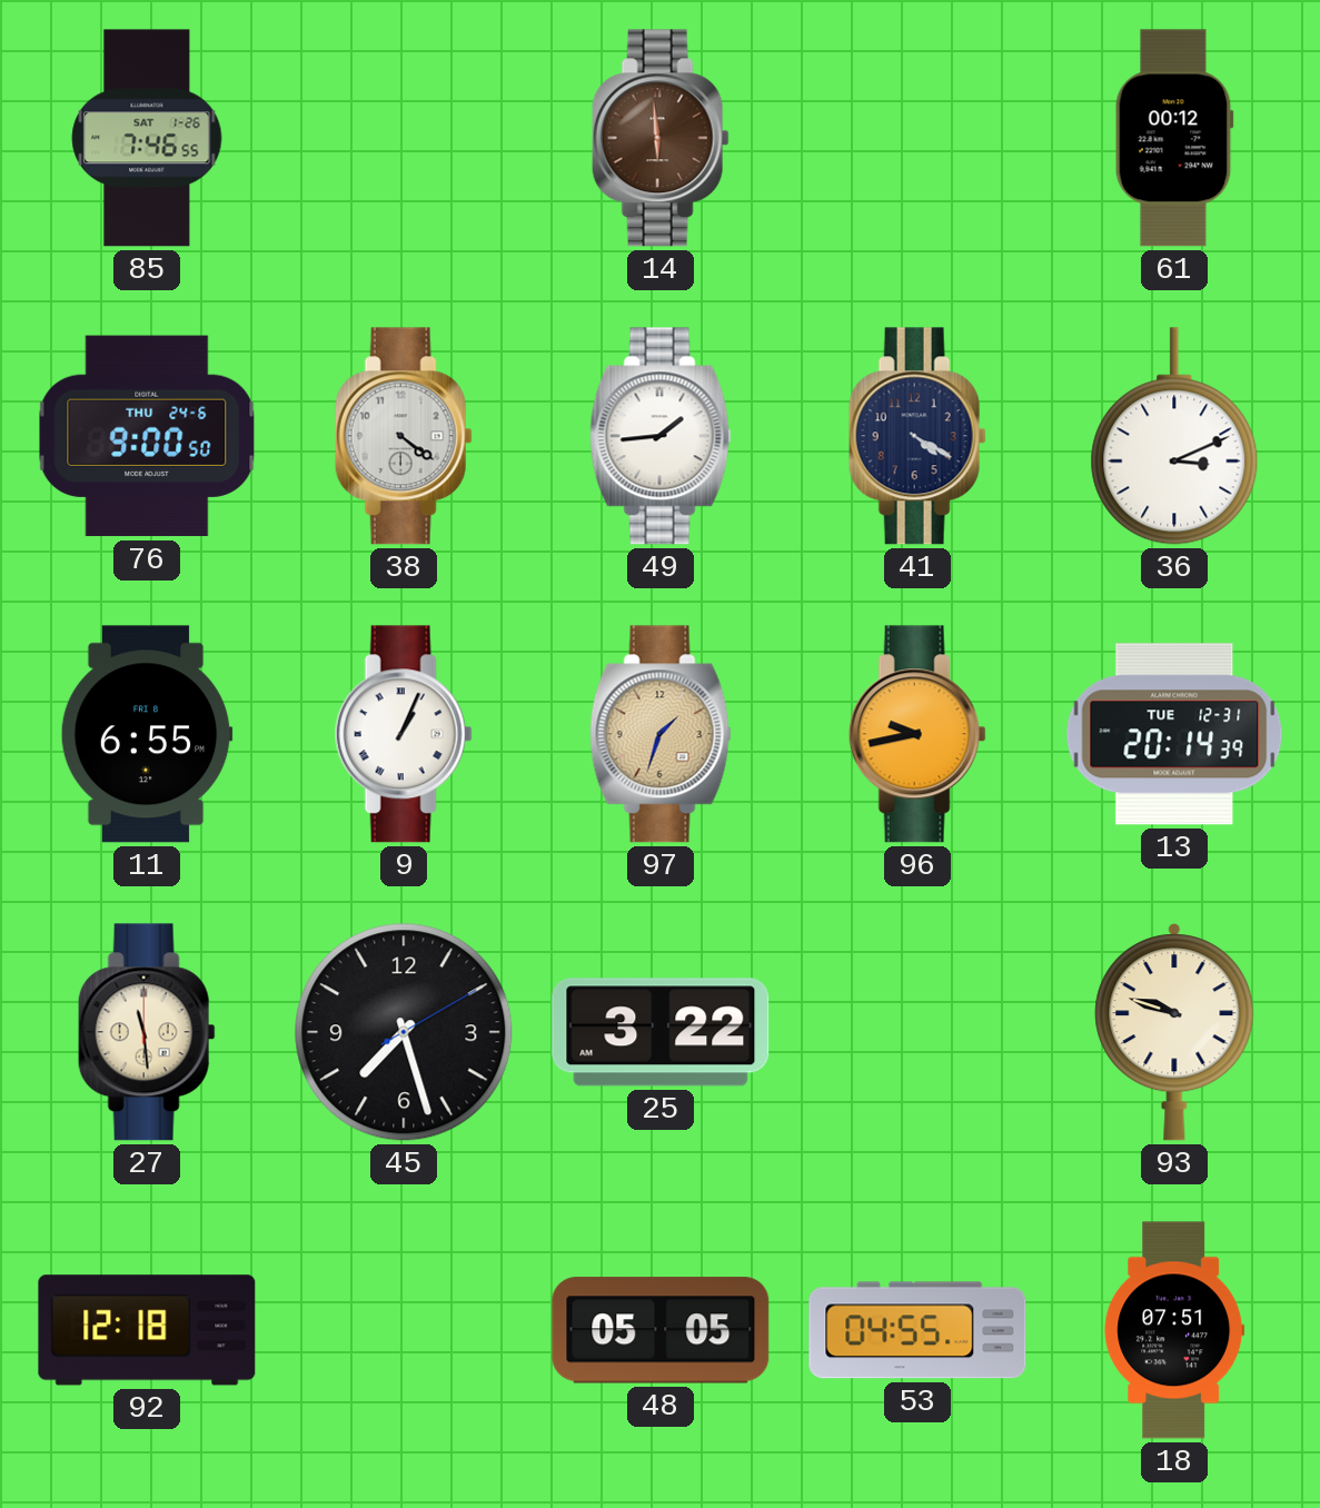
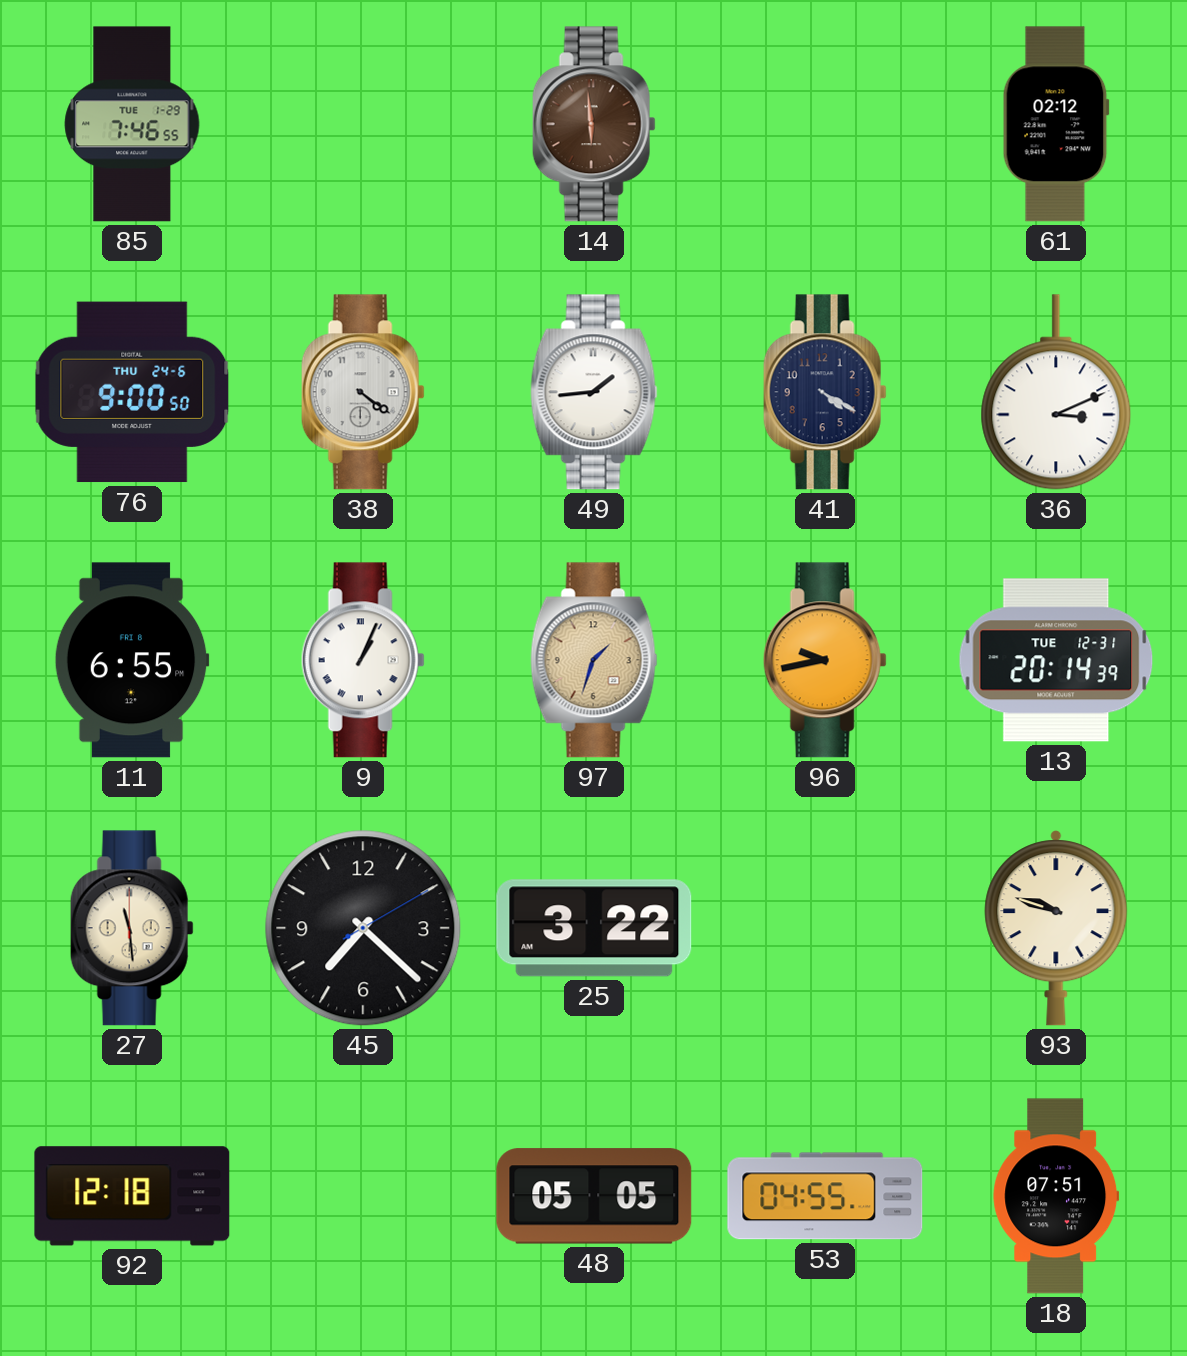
85 date: SAT 1-26 -> TUE 1-29
61: 00:12 -> 02:12
45: 7:27 -> 7:22
